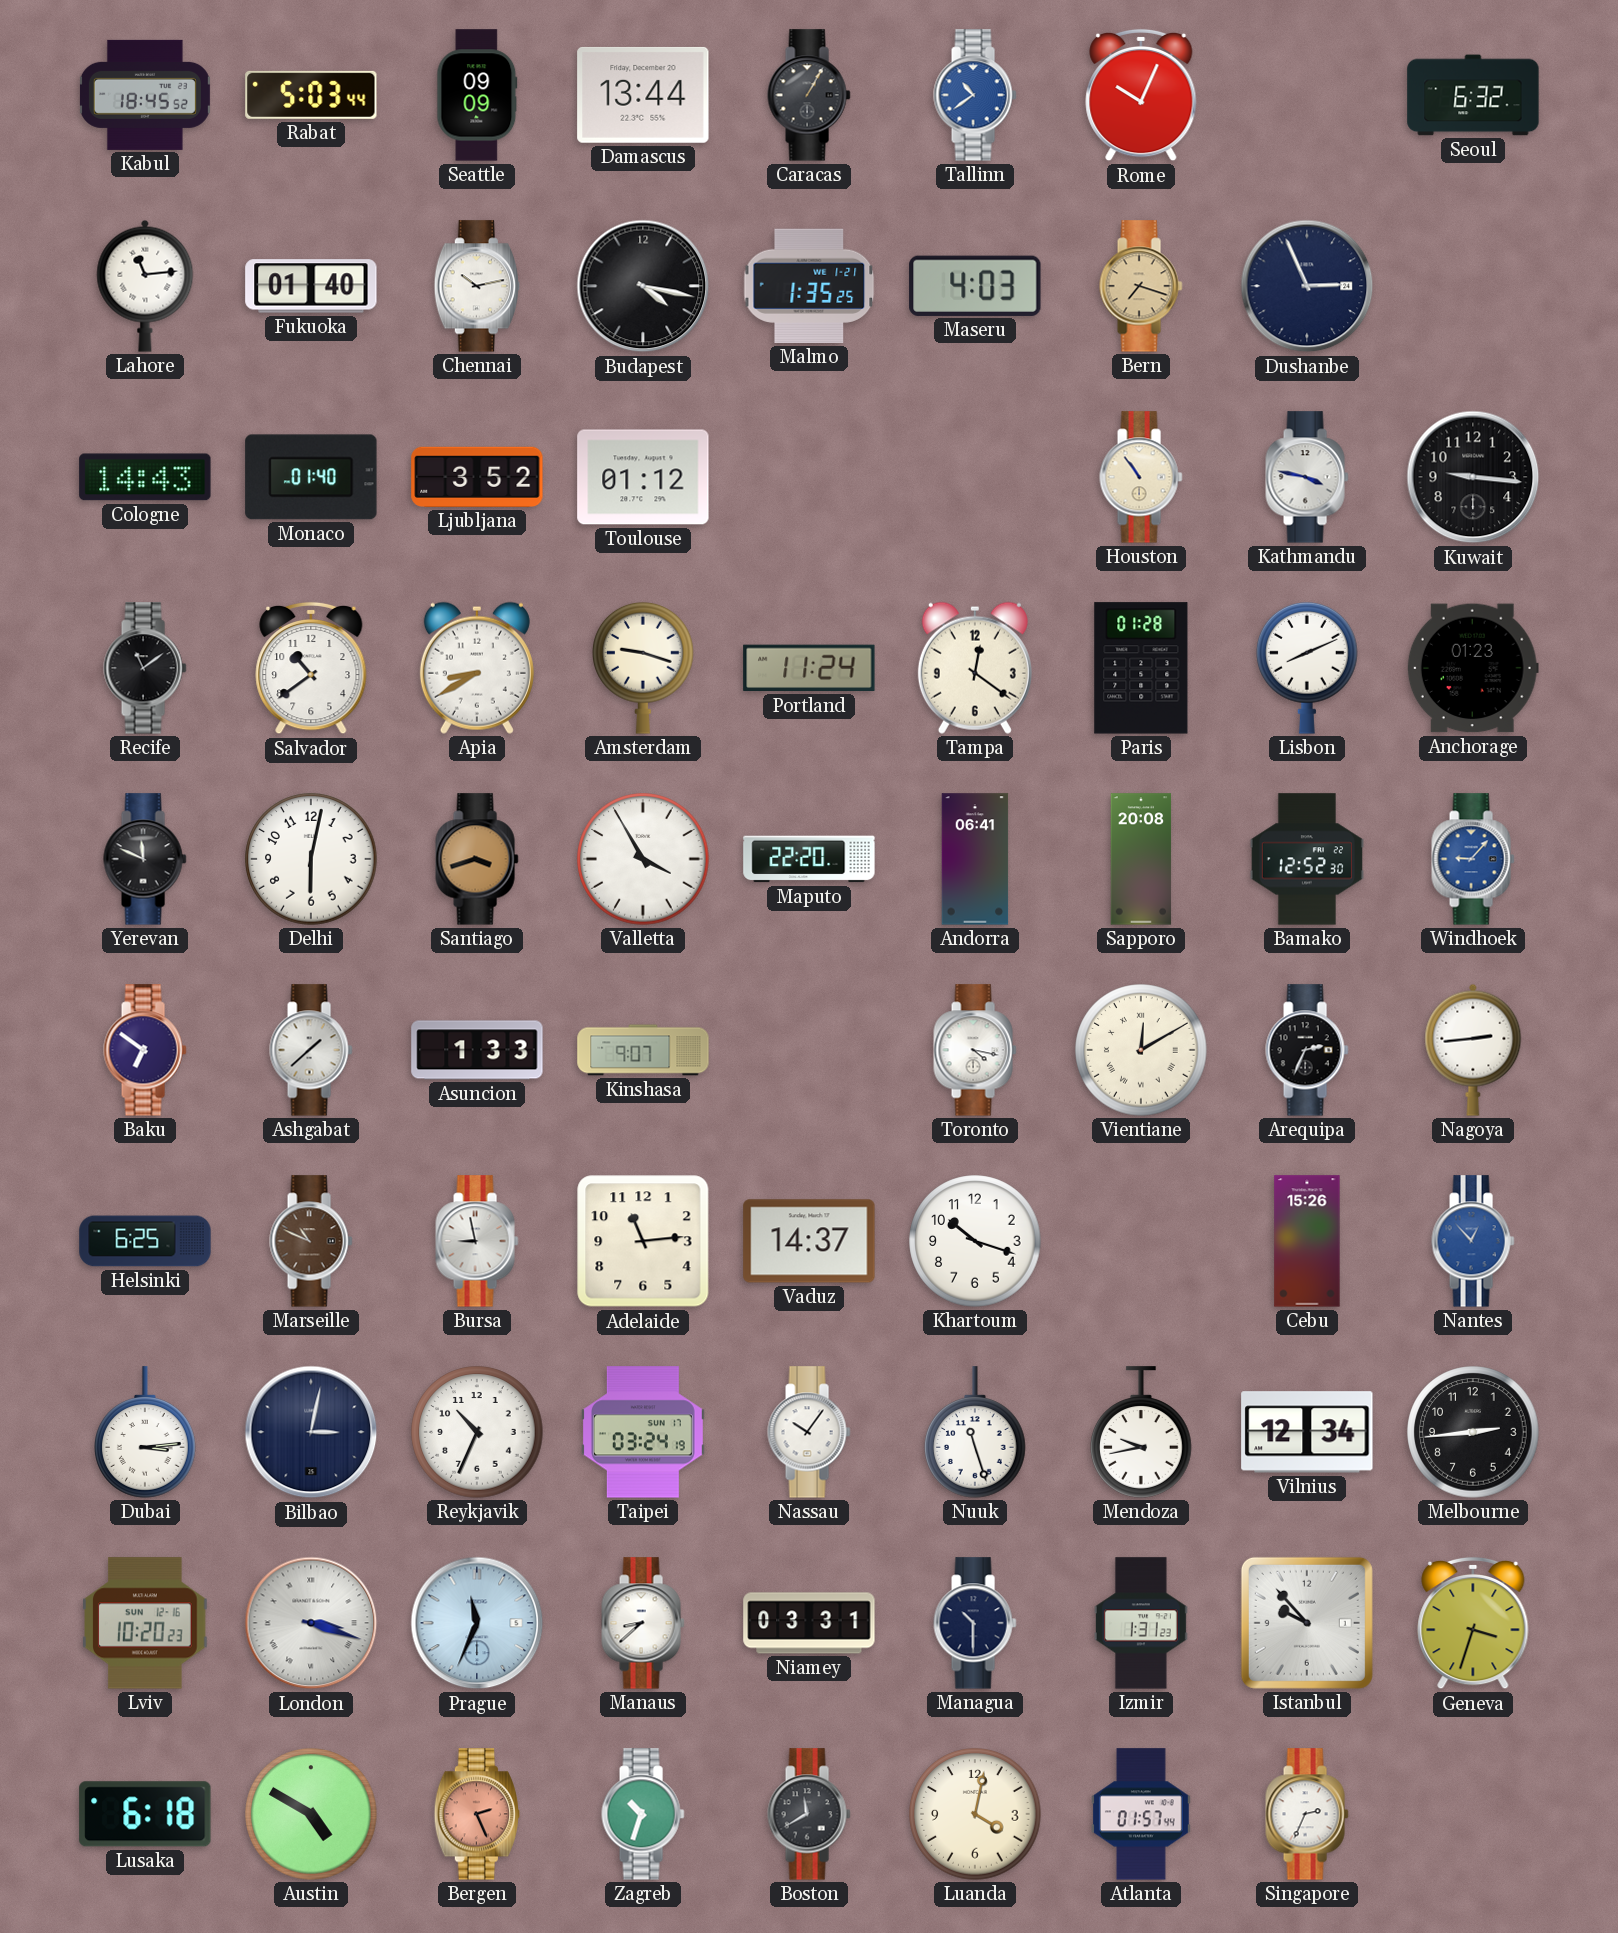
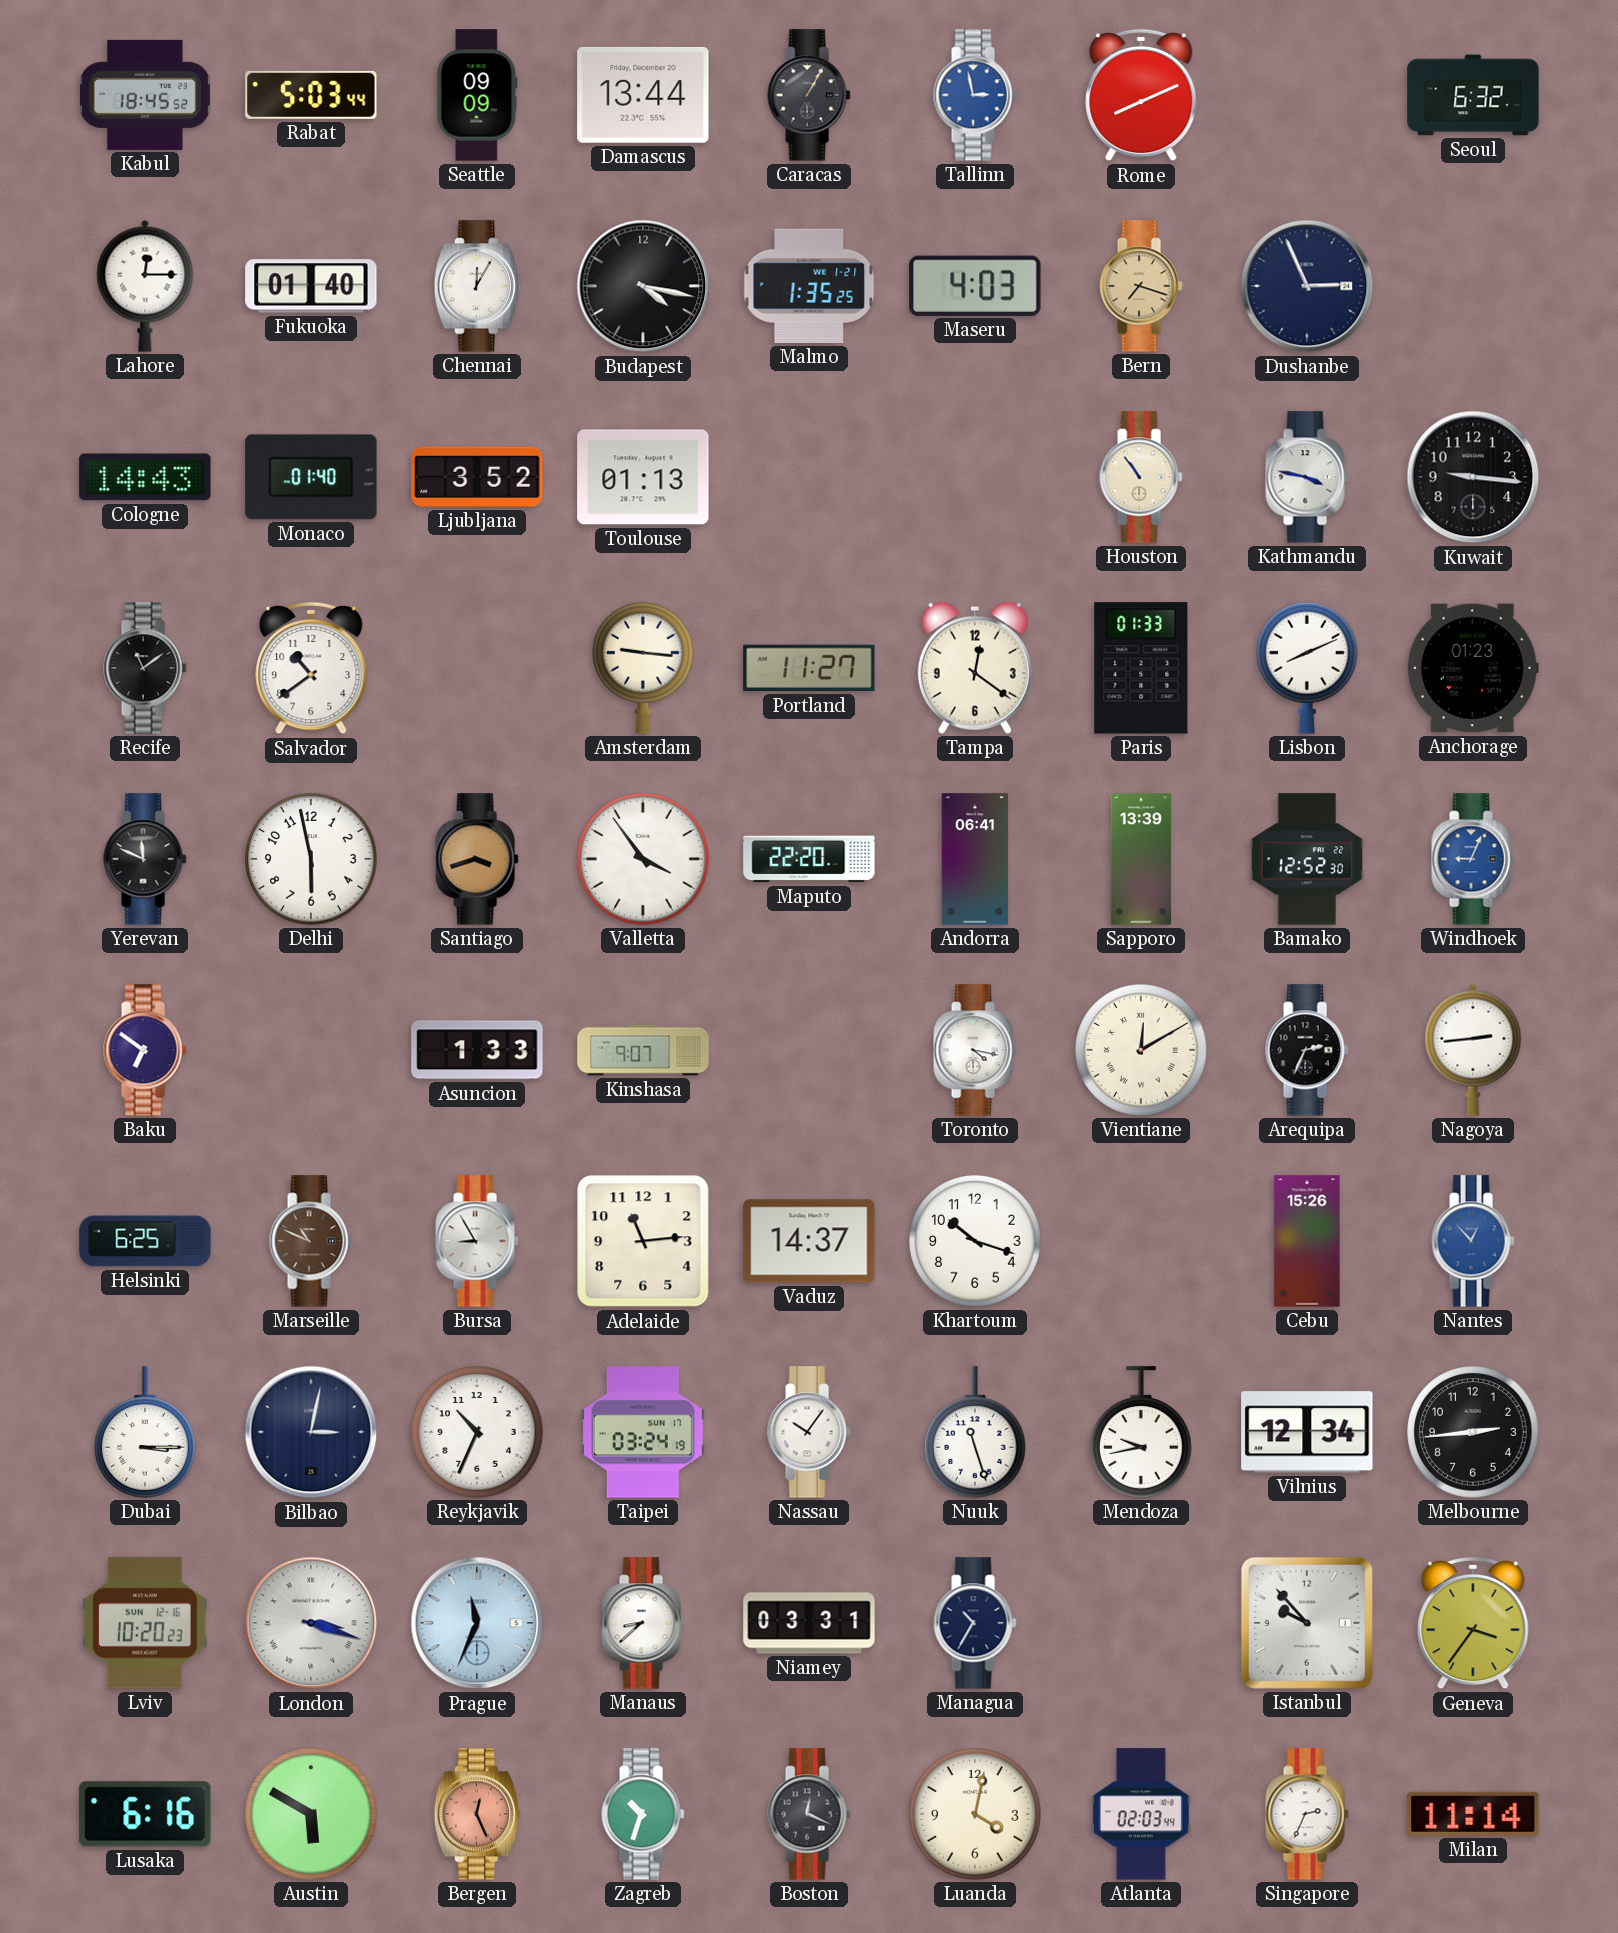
Tallinn: 10:39 -> 2:58
Rome: 10:04 -> 8:11
Lahore: 11:14 -> 12:15
Chennai: 10:13 -> 12:05
Toulouse: 01:12 -> 01:13
Apia: 8:40 -> none
Amsterdam: 9:18 -> 9:16
Portland: 11:24 -> 11:27
Paris: 01:28 -> 01:33
Delhi: 6:02 -> 5:58
Valletta: 3:55 -> 3:54
Sapporo: 20:08 -> 13:39
Windhoek: 9:07 -> 9:04
Ashgabat: 1:38 -> none
Bursa: 8:58 -> 8:55
Dubai: 3:14 -> 3:15
Managua: 10:30 -> 10:35
Izmir: 1:31 -> none
Geneva: 3:33 -> 3:36
Lusaka: 6:18 -> 6:16
Austin: 4:50 -> 5:50
Bergen: 2:26 -> 12:26
Boston: 11:40 -> 12:19
Atlanta: 01:57 -> 02:03
Milan: none -> 11:14
